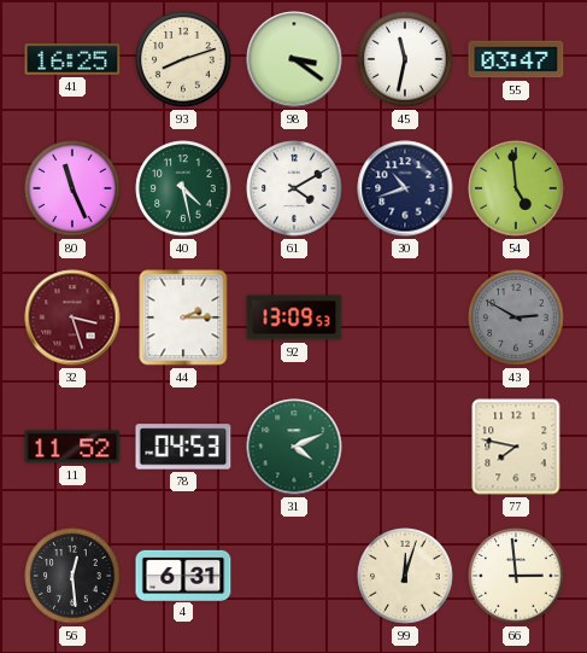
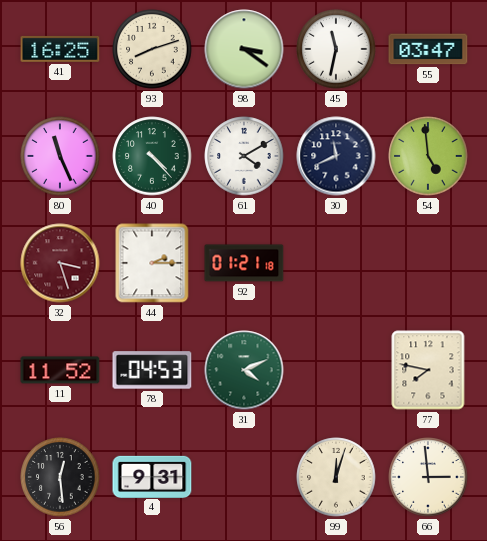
40: 4:28 -> 4:23
30: 10:42 -> 11:41
92: 13:09 -> 01:21
43: 2:50 -> none
4: 6:31 -> 9:31
